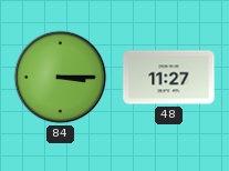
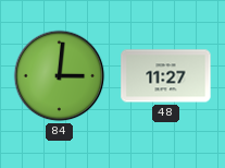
84: 3:15 -> 3:01
